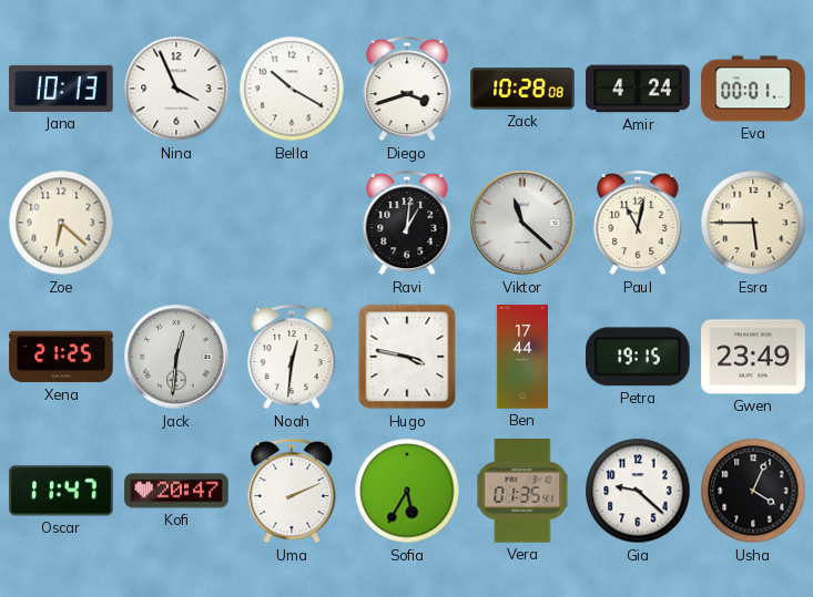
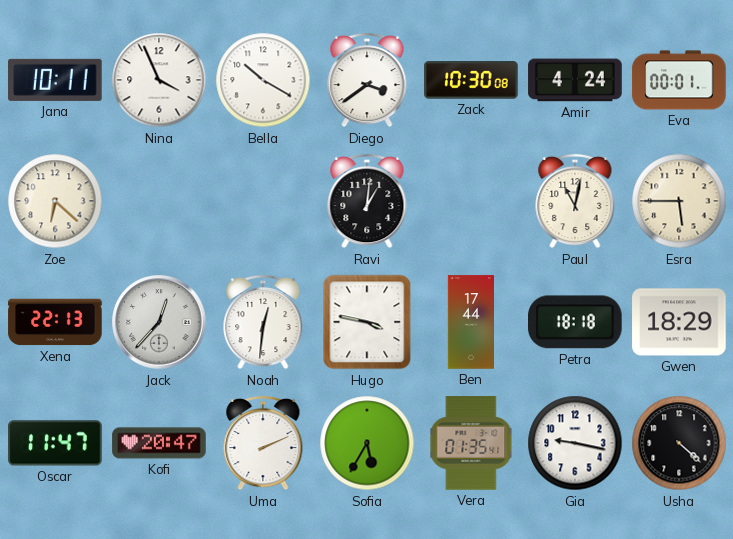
Jana: 10:13 -> 10:11
Diego: 3:42 -> 3:39
Zack: 10:28 -> 10:30
Viktor: 11:22 -> none
Xena: 21:25 -> 22:13
Jack: 12:31 -> 12:37
Petra: 19:15 -> 18:18
Gwen: 23:49 -> 18:29
Gia: 9:22 -> 9:17
Usha: 4:04 -> 4:22
